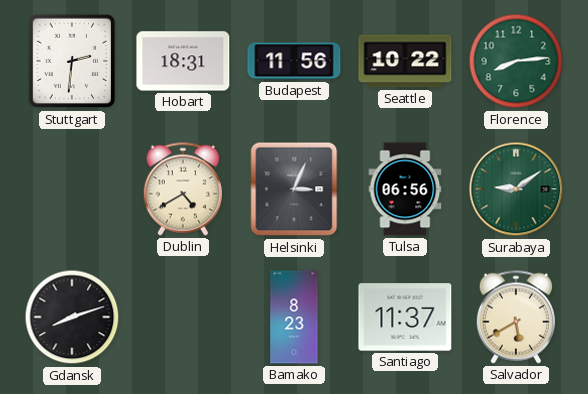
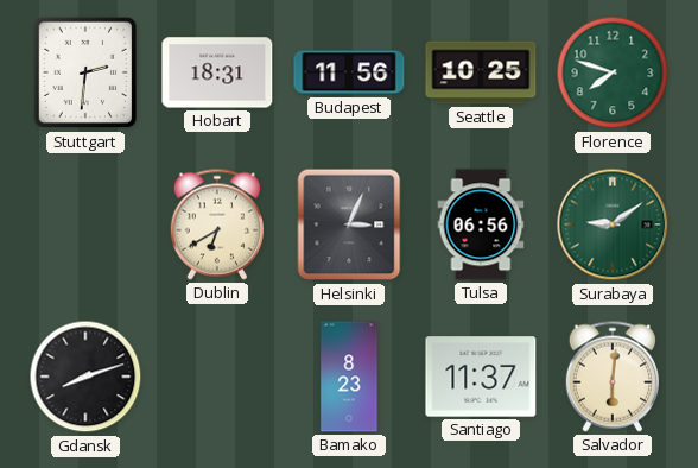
Seattle: 10:22 -> 10:25
Florence: 8:14 -> 7:48
Dublin: 4:40 -> 6:40
Salvador: 5:40 -> 6:01
